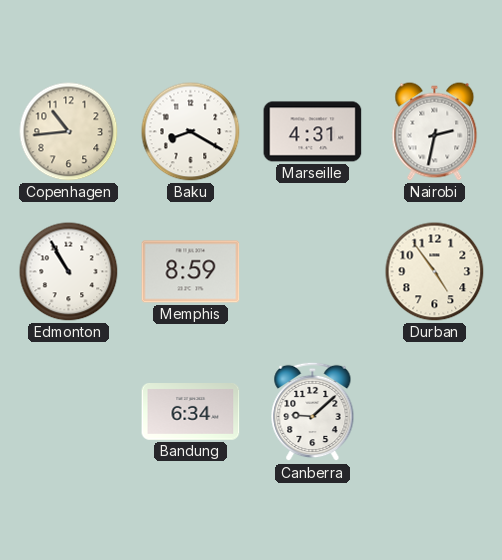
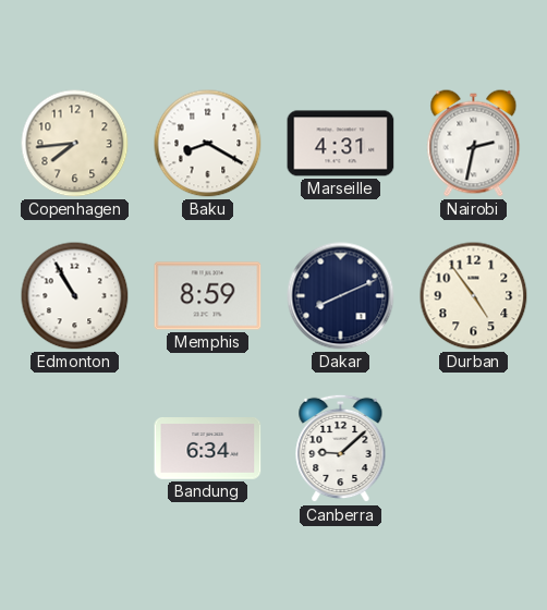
Copenhagen: 10:44 -> 7:44
Dakar: none -> 8:11
